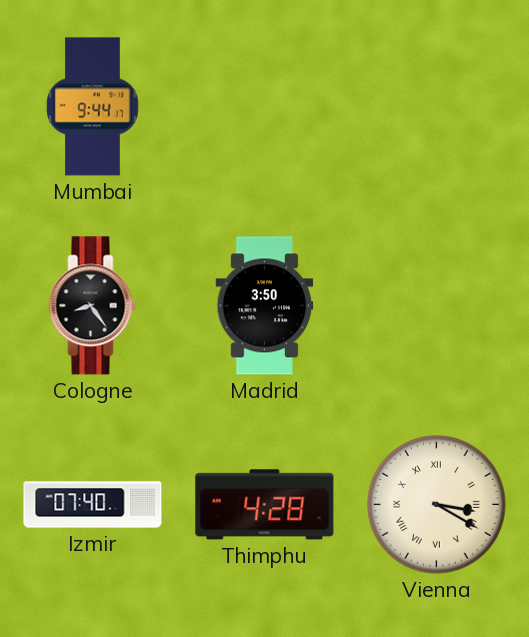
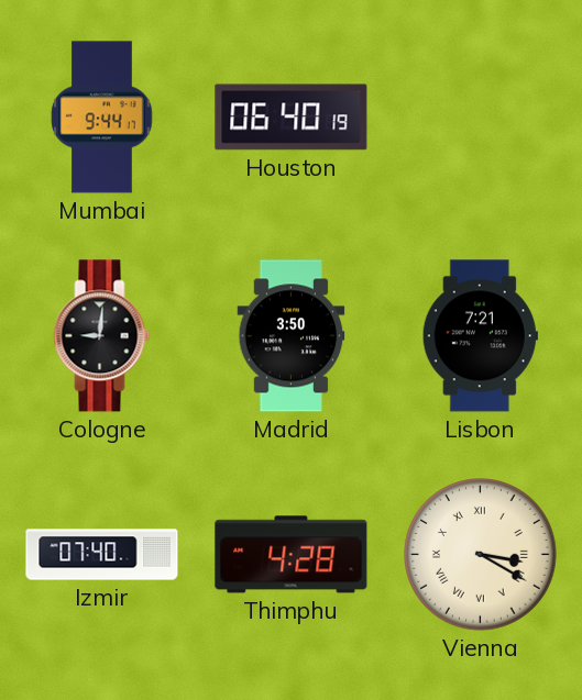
Houston: none -> 06:40
Cologne: 8:24 -> 9:01
Lisbon: none -> 7:21
